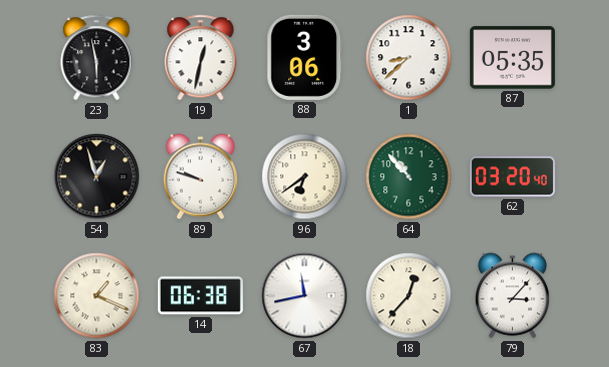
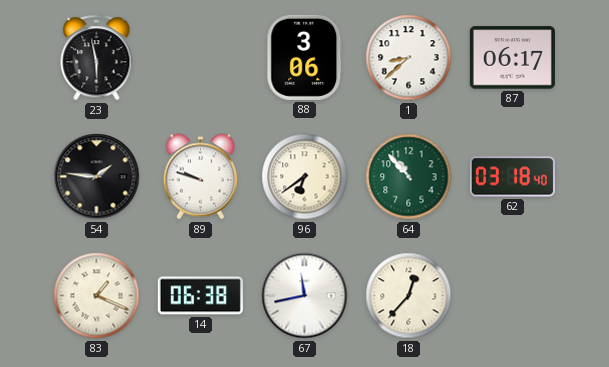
19: 12:32 -> none
87: 05:35 -> 06:17
54: 12:57 -> 1:46
62: 03:20 -> 03:18
79: 3:07 -> none
